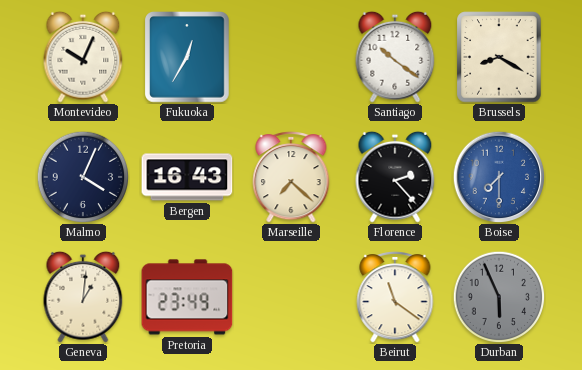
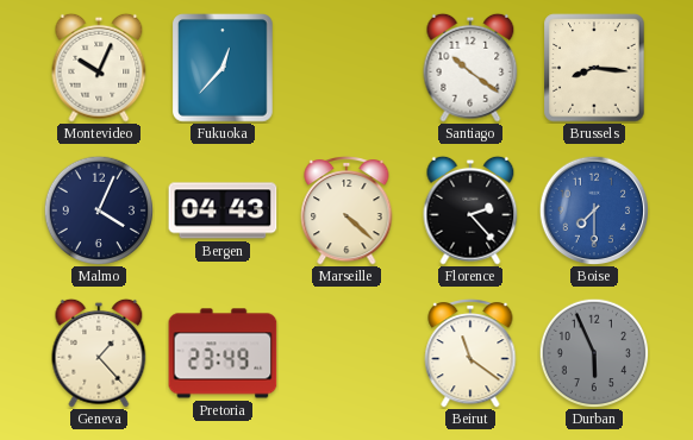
Fukuoka: 12:35 -> 12:37
Brussels: 8:20 -> 8:16
Bergen: 16:43 -> 04:43
Marseille: 7:22 -> 4:22
Geneva: 1:01 -> 1:23
